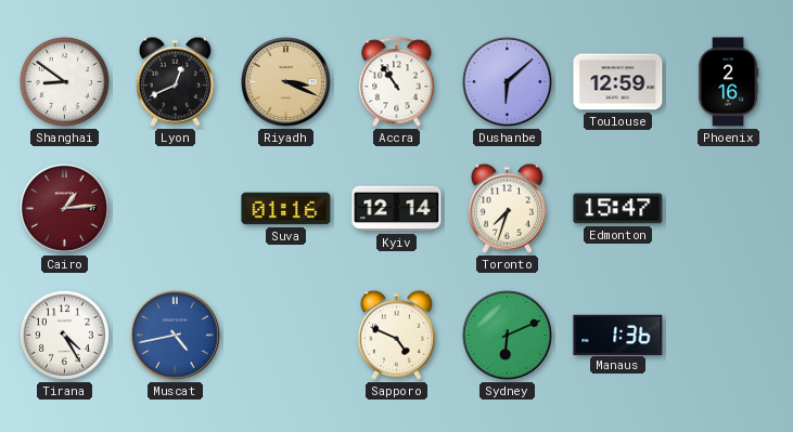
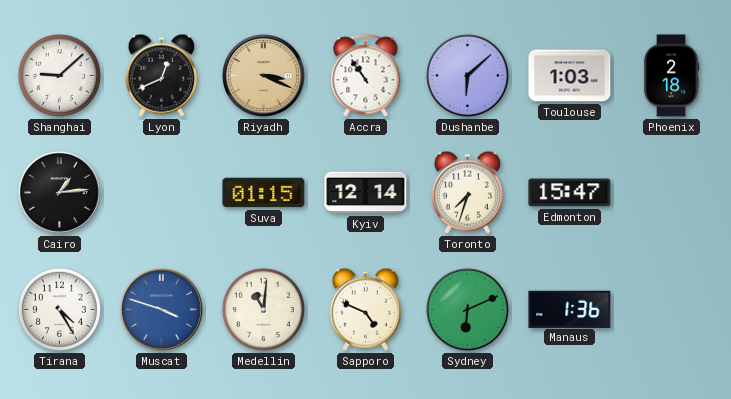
Shanghai: 8:51 -> 9:08
Toulouse: 12:59 -> 1:03
Phoenix: 2:16 -> 2:18
Cairo dial: burgundy -> black
Suva: 01:16 -> 01:15
Muscat: 4:43 -> 3:48
Medellin: none -> 11:01
